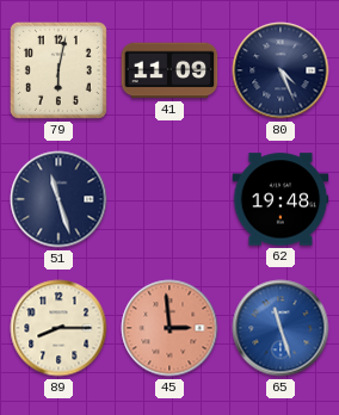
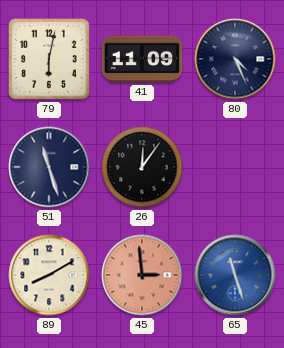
26: none -> 12:06
62: 19:48 -> none
89: 8:15 -> 8:10
